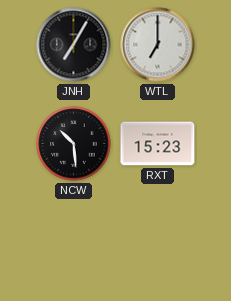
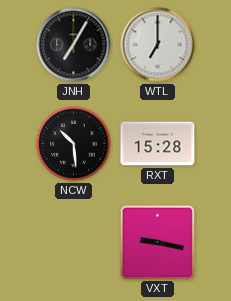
RXT: 15:23 -> 15:28
VXT: none -> 9:17
